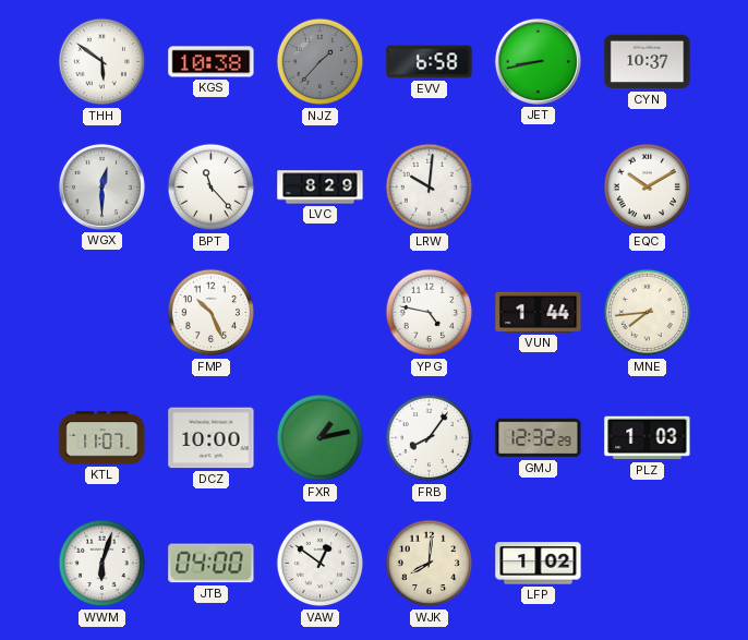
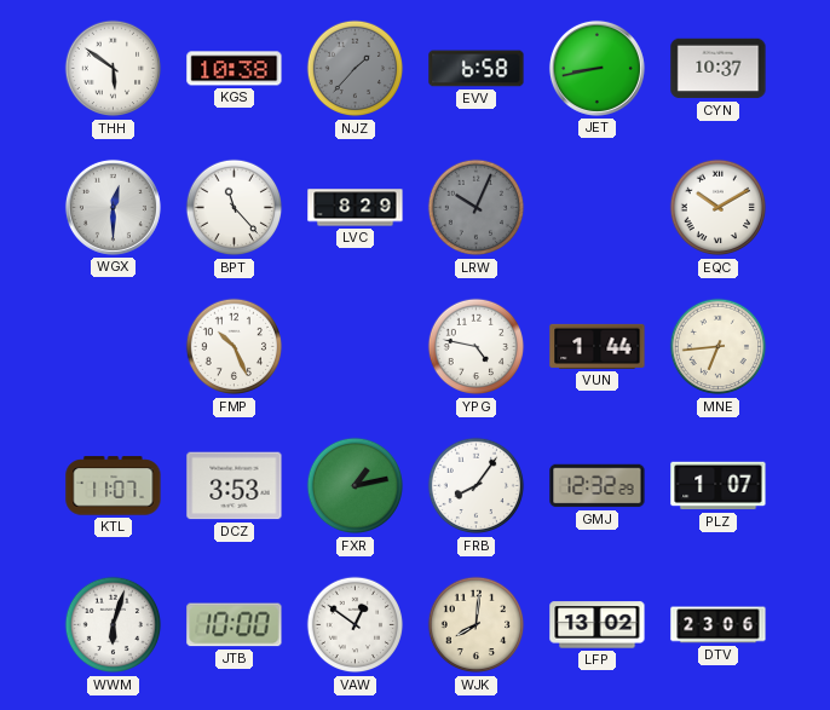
LRW: 10:01 -> 10:04
LRW dial: white -> grey
MNE: 7:44 -> 6:44
DCZ: 10:00 -> 3:53
PLZ: 1:03 -> 1:07
JTB: 04:00 -> 10:00
LFP: 1:02 -> 13:02
DTV: none -> 23:06
